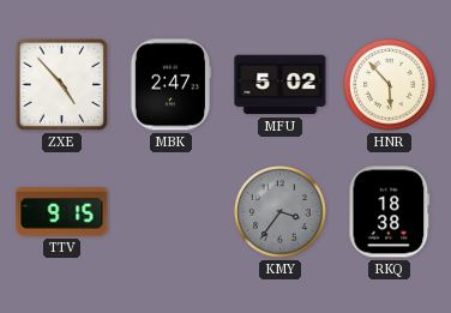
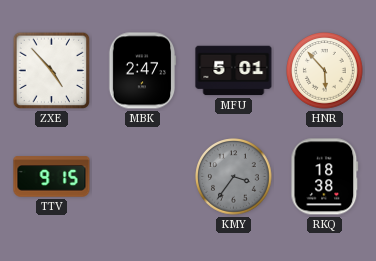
MFU: 5:02 -> 5:01
